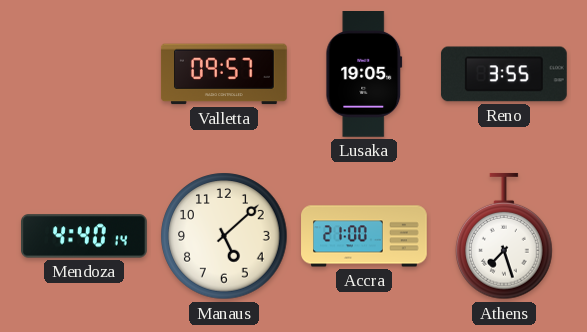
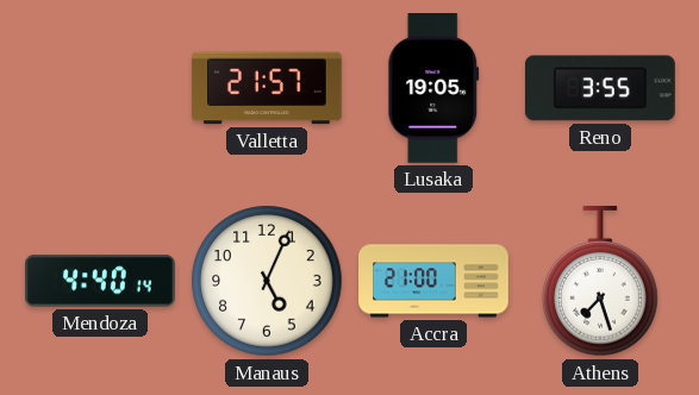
Valletta: 09:57 -> 21:57
Manaus: 5:08 -> 5:04
